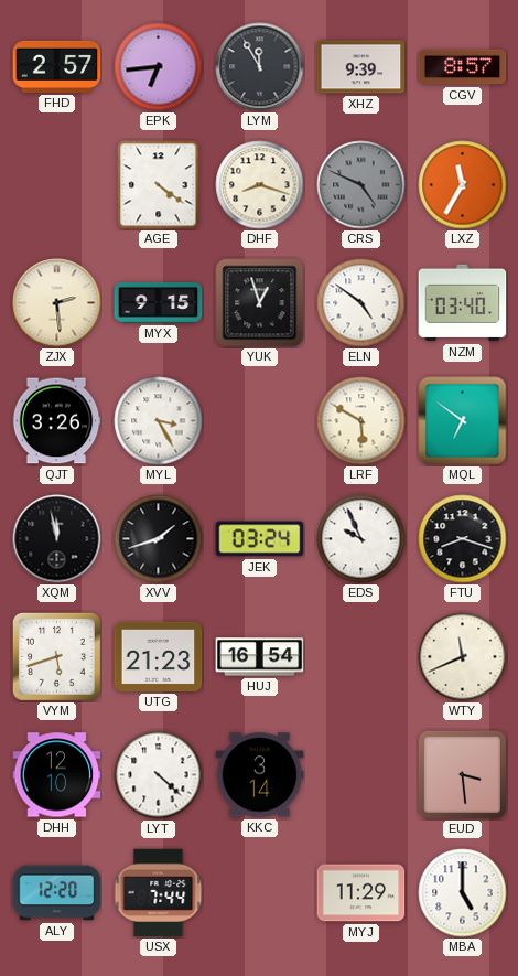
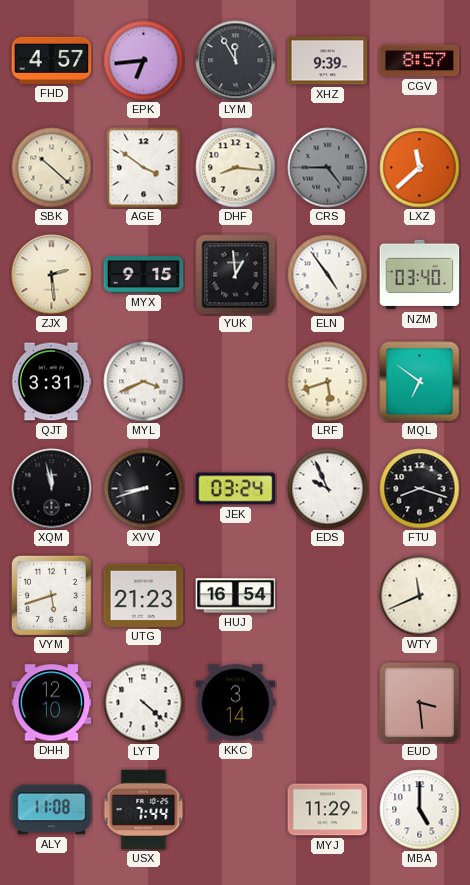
FHD: 2:57 -> 4:57
SBK: none -> 10:22
AGE: 4:21 -> 3:51
DHF: 8:18 -> 8:16
CRS: 4:49 -> 4:45
LXZ: 11:35 -> 11:38
YUK: 12:57 -> 12:59
ELN: 4:51 -> 4:54
QJT: 3:26 -> 3:31
MYL: 3:25 -> 3:41
LRF: 5:50 -> 5:42
XVV: 1:42 -> 8:42
ALY: 12:20 -> 11:08
